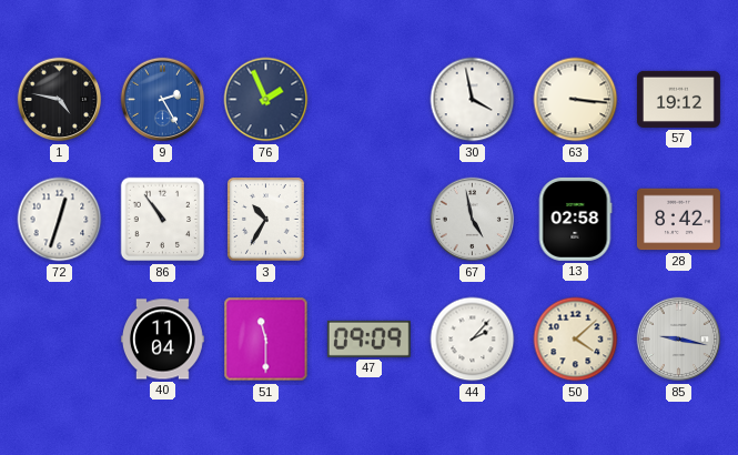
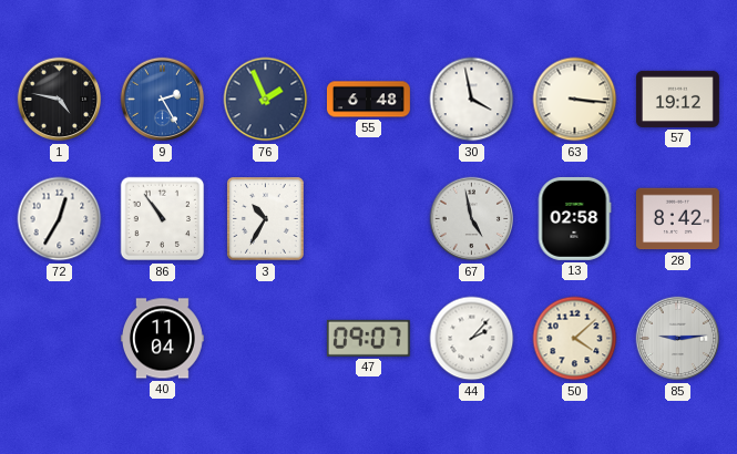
55: none -> 6:48
72: 12:33 -> 12:35
51: 11:30 -> none
47: 09:09 -> 09:07
85: 9:17 -> 9:14
